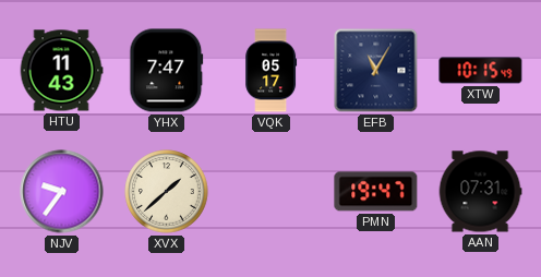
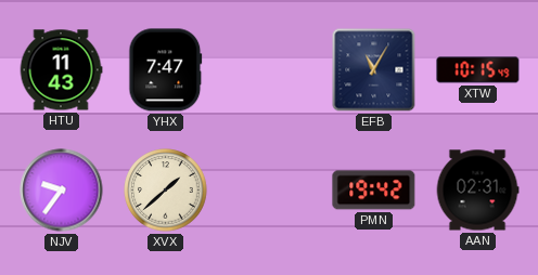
VQK: 05:17 -> none
PMN: 19:47 -> 19:42
AAN: 07:31 -> 02:31
